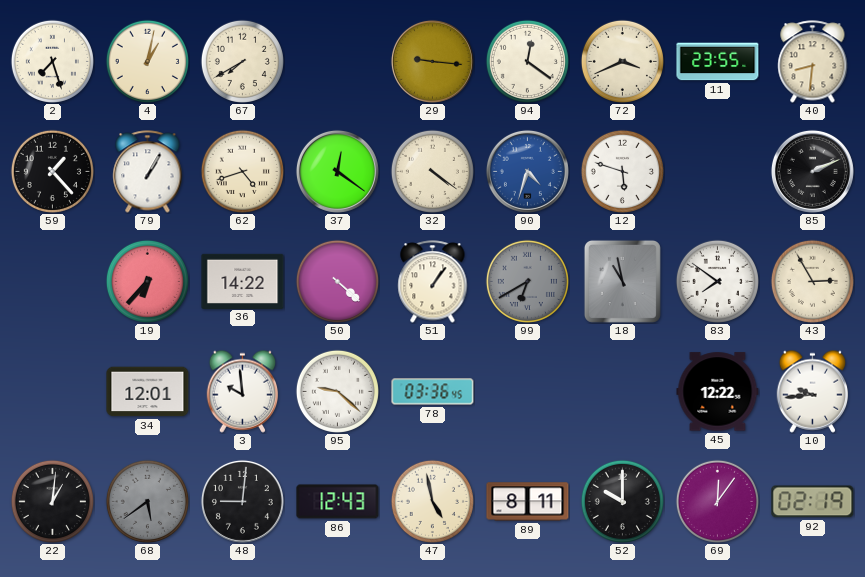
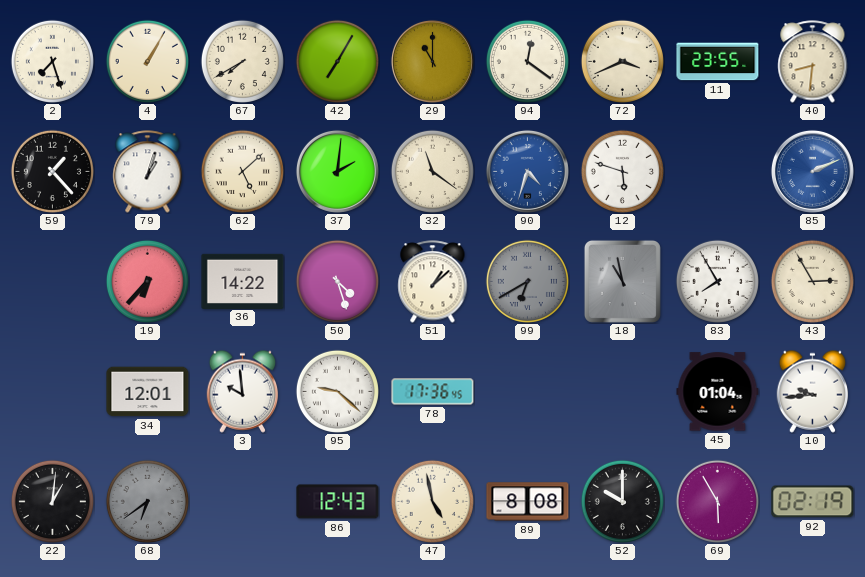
4: 1:02 -> 1:05
42: none -> 7:05
29: 9:16 -> 11:00
79: 1:05 -> 1:03
62: 4:42 -> 5:08
37: 12:21 -> 2:01
32: 4:21 -> 11:21
85 dial: black -> blue
50: 4:22 -> 4:27
51: 1:06 -> 1:08
83: 7:51 -> 7:55
78: 03:36 -> 17:36
45: 12:22 -> 01:04
68: 5:39 -> 6:39
48: 9:01 -> none
89: 8:11 -> 8:08
69: 12:06 -> 5:55
